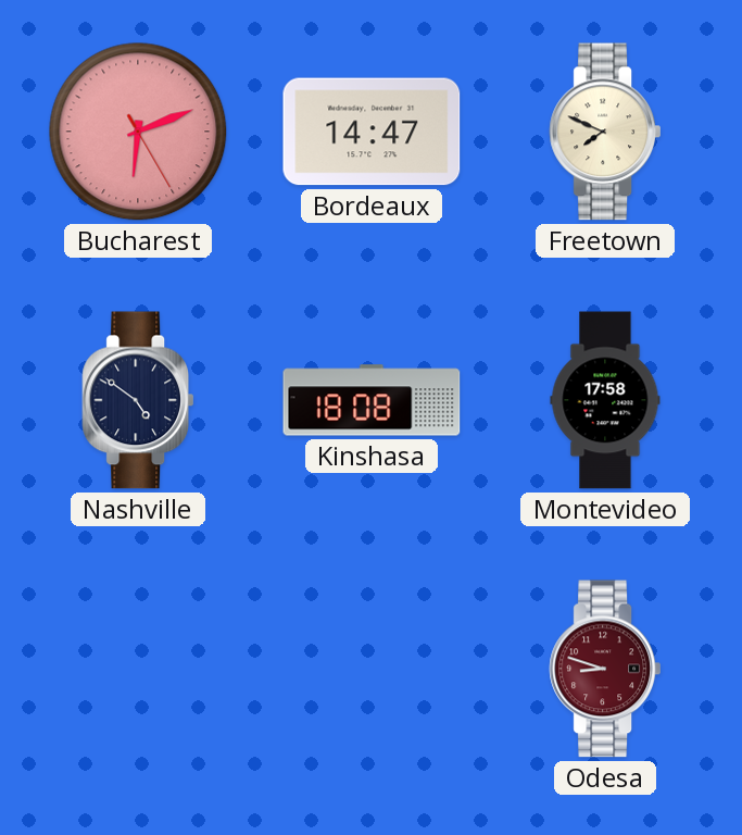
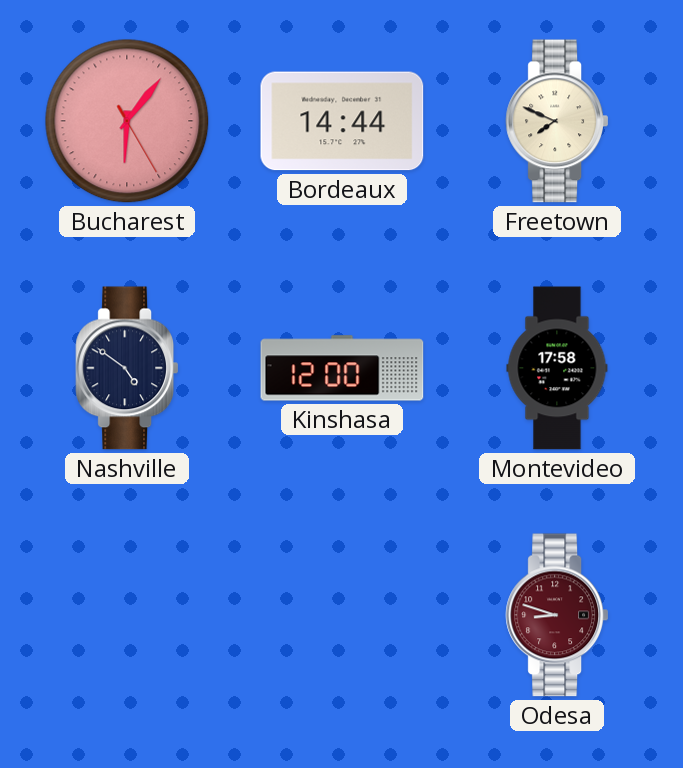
Bucharest: 6:11 -> 6:06
Bordeaux: 14:47 -> 14:44
Kinshasa: 18:08 -> 12:00
